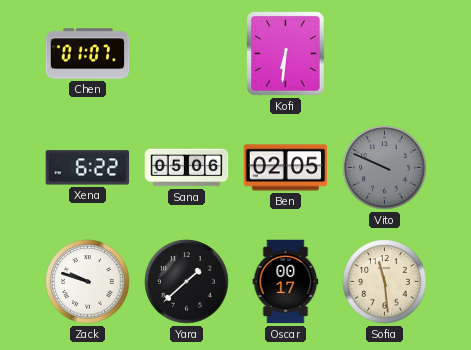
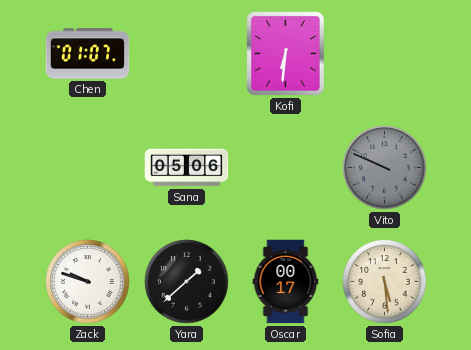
Xena: 6:22 -> none
Ben: 02:05 -> none
Sofia: 11:29 -> 5:29
